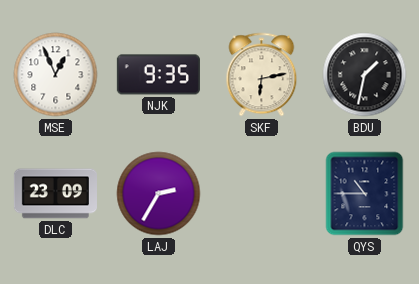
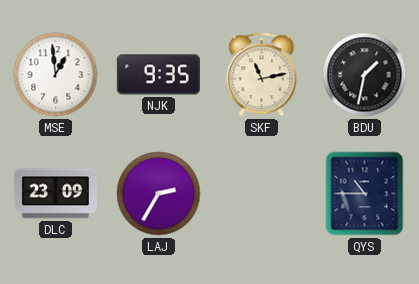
MSE: 12:56 -> 12:59
SKF: 6:13 -> 11:13
